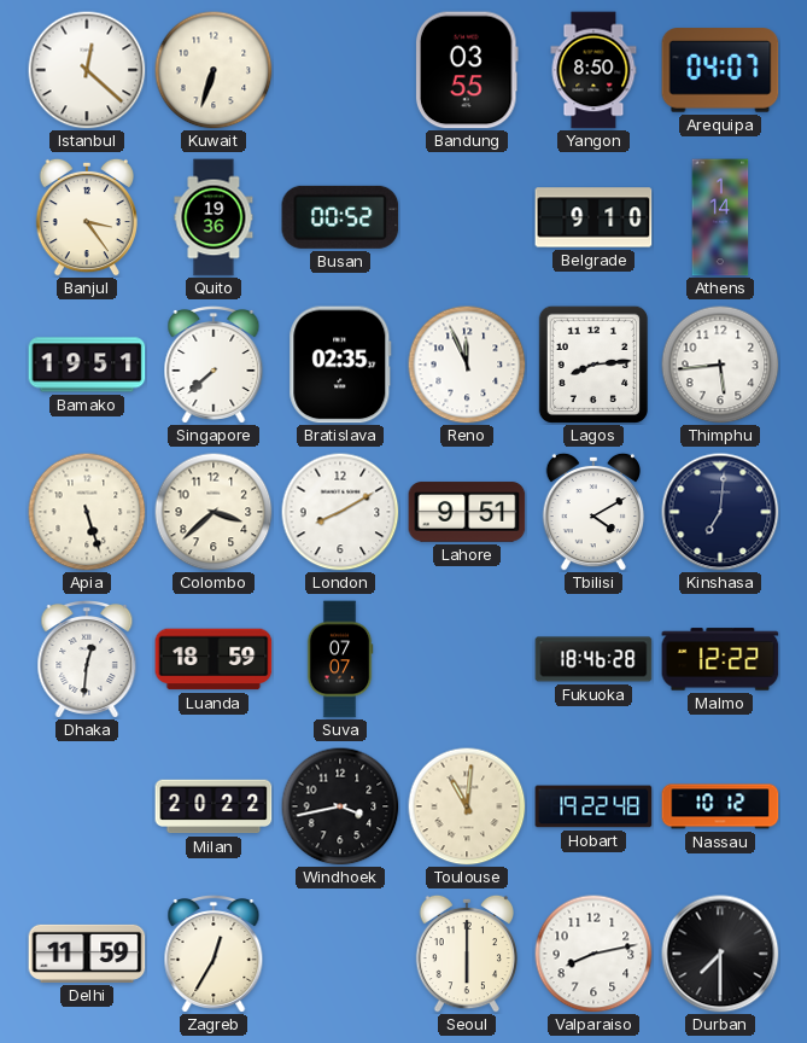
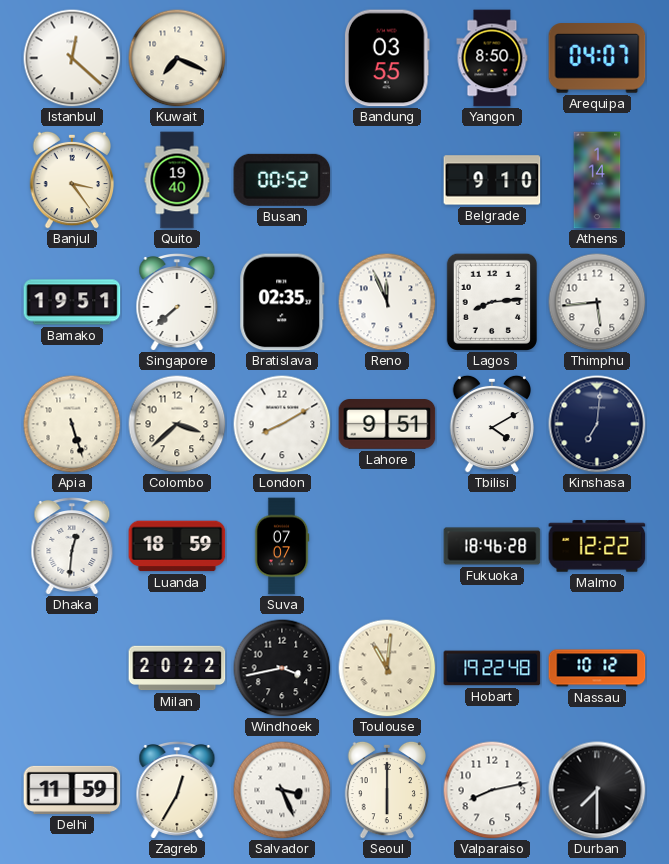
Kuwait: 6:33 -> 7:19
Quito: 19:36 -> 19:40
Salvador: none -> 3:26
